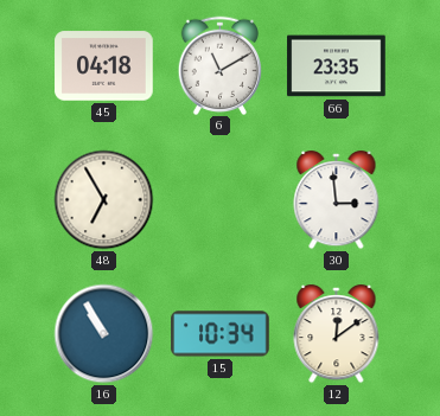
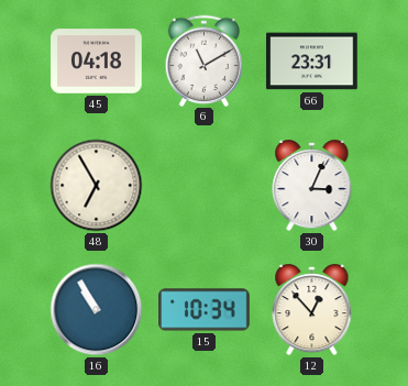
66: 23:35 -> 23:31
30: 2:59 -> 3:04
12: 12:09 -> 12:53
